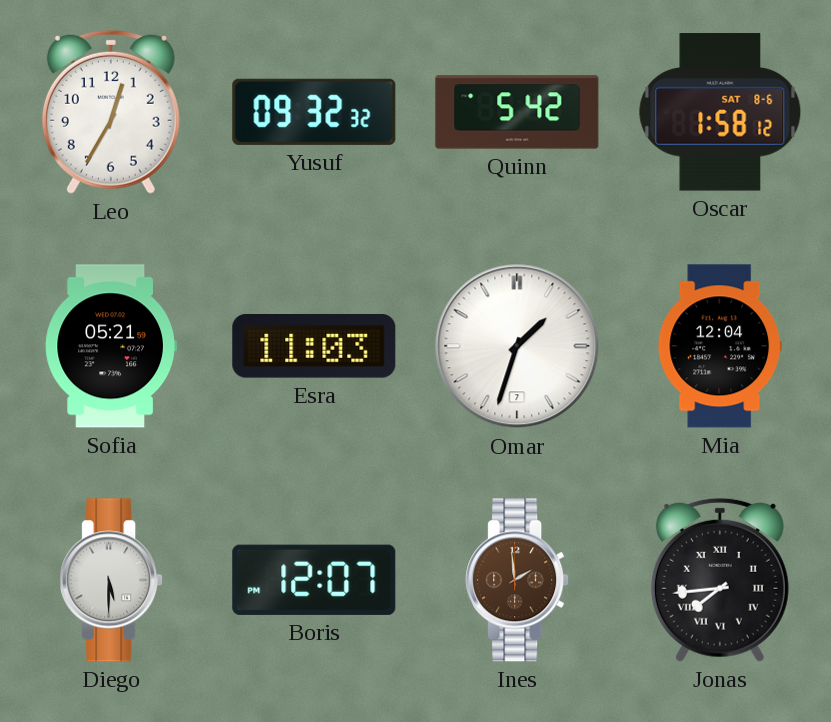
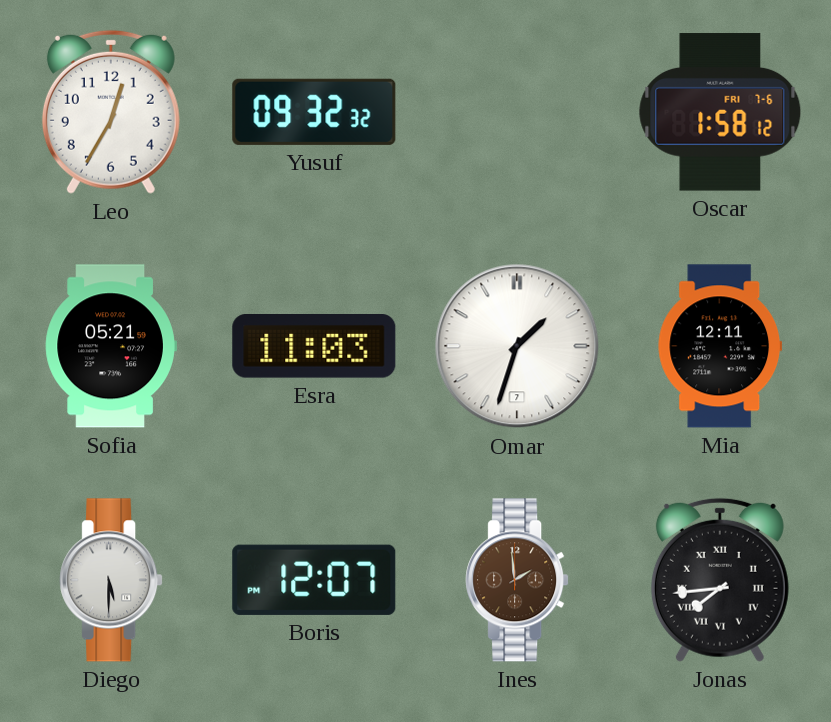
Quinn: 5:42 -> none
Oscar date: SAT 8-6 -> FRI 7-6
Mia: 12:04 -> 12:11
